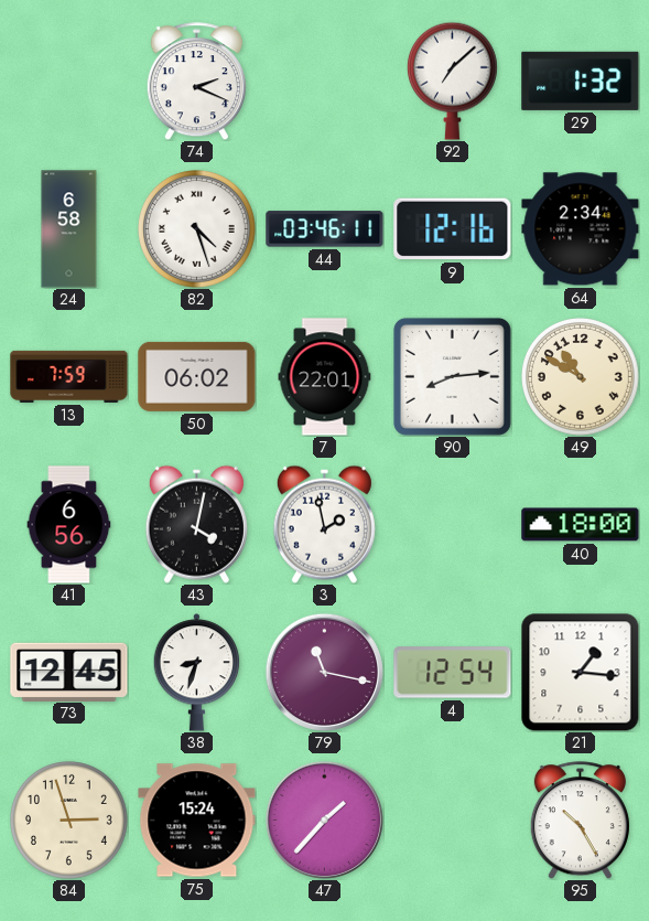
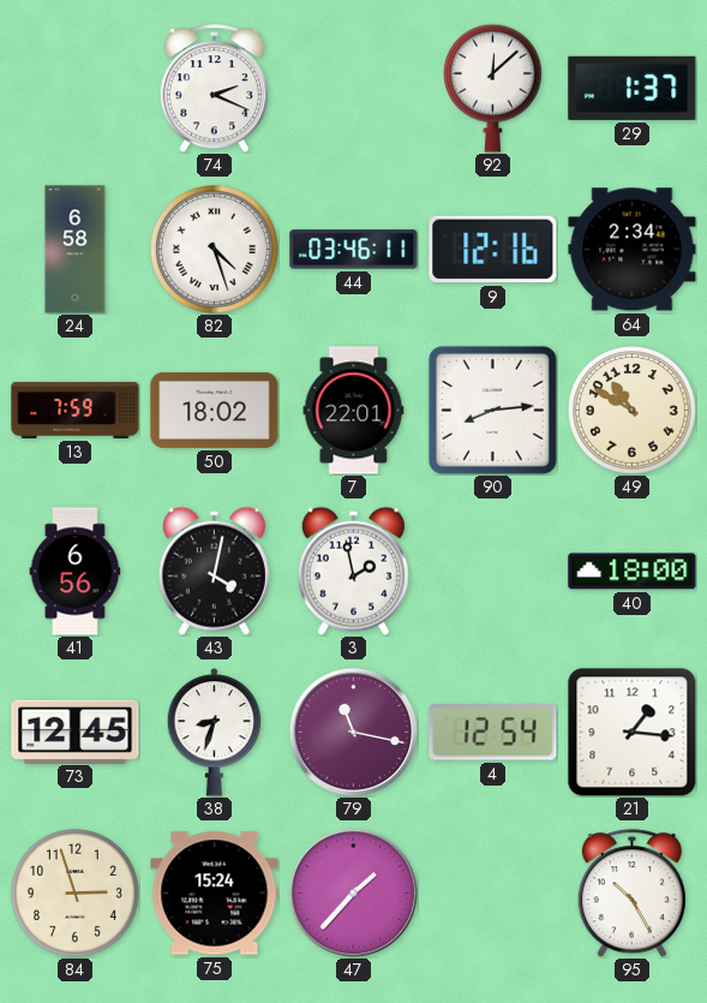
92: 7:08 -> 12:08
29: 1:32 -> 1:37
50: 06:02 -> 18:02
